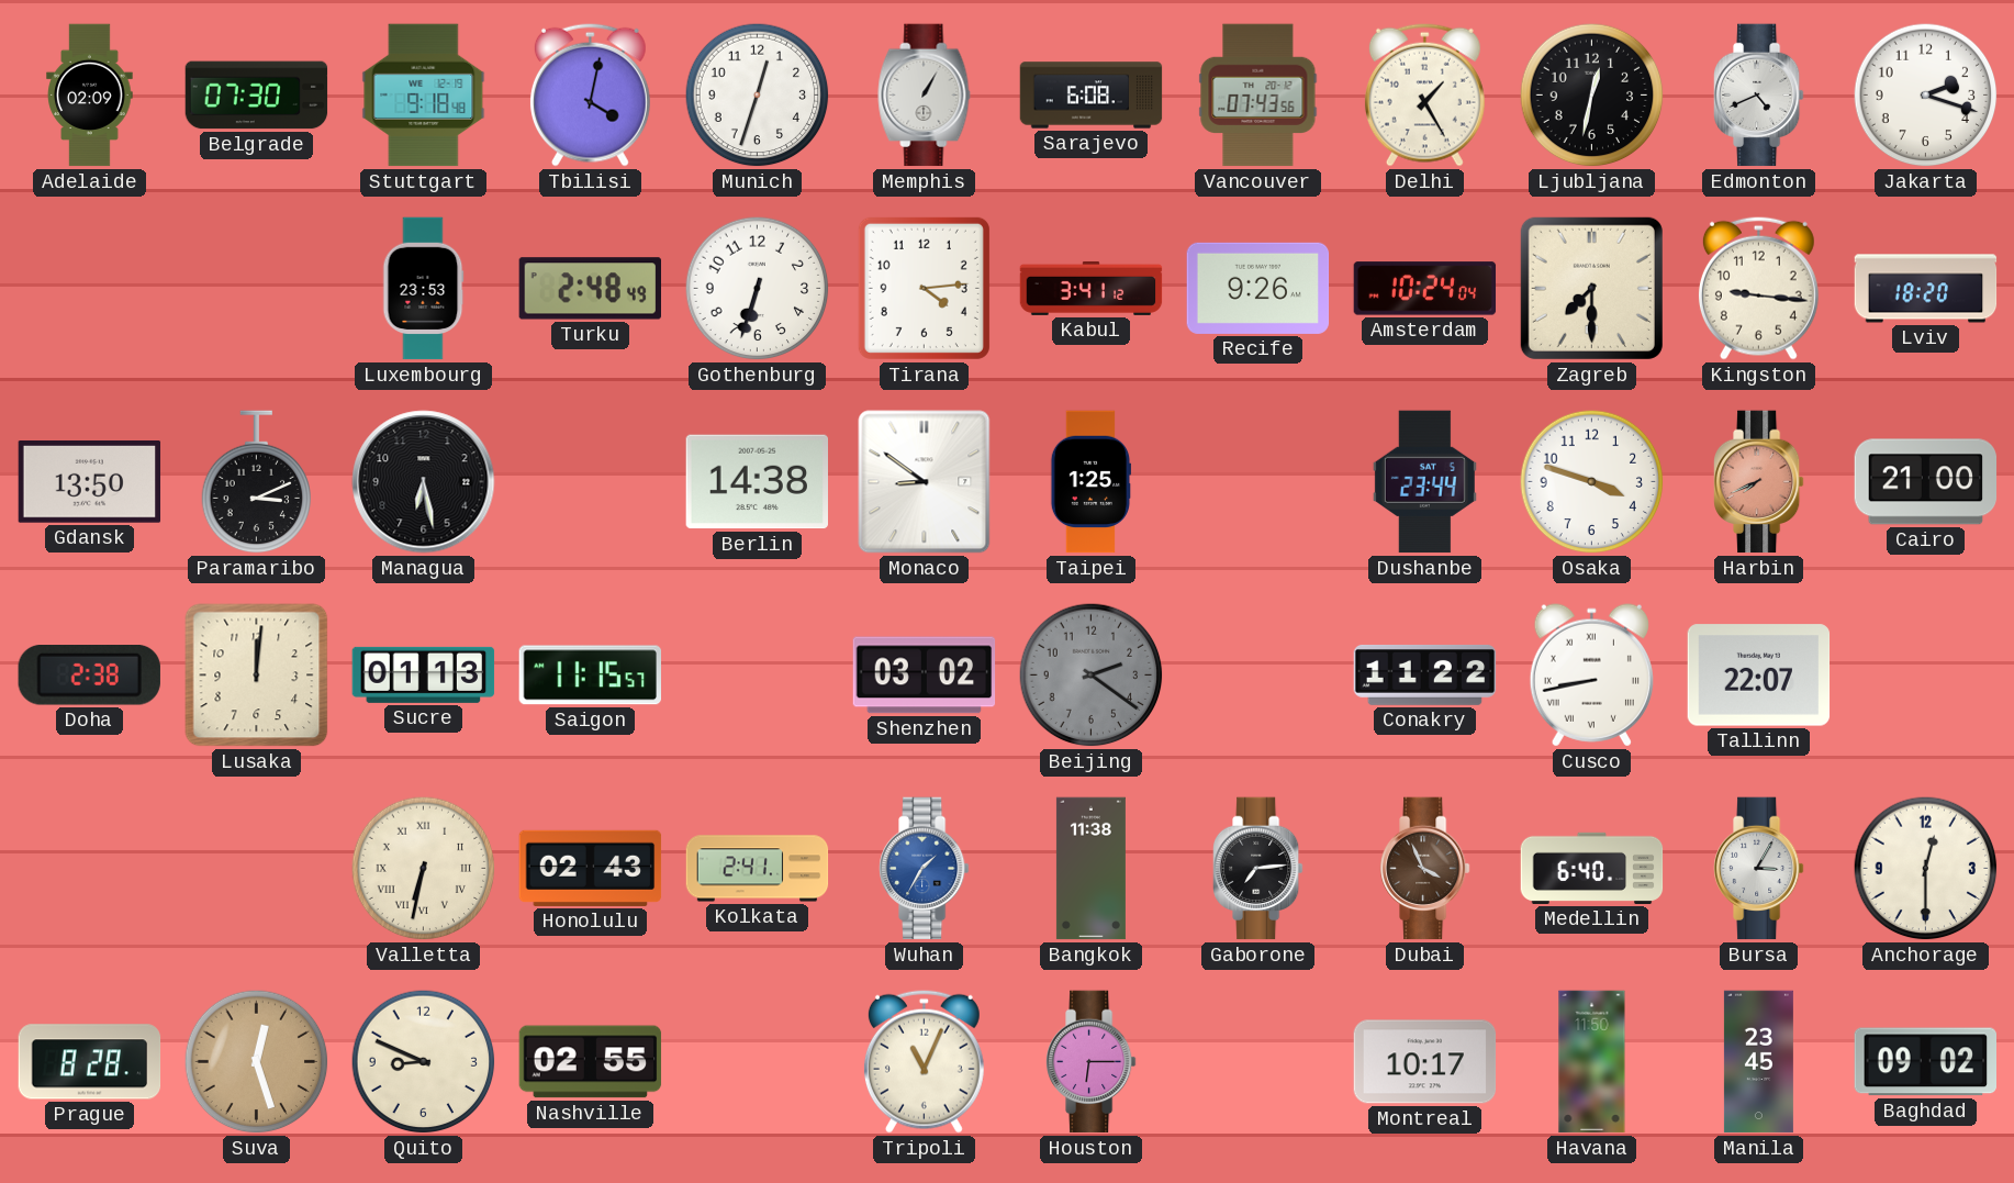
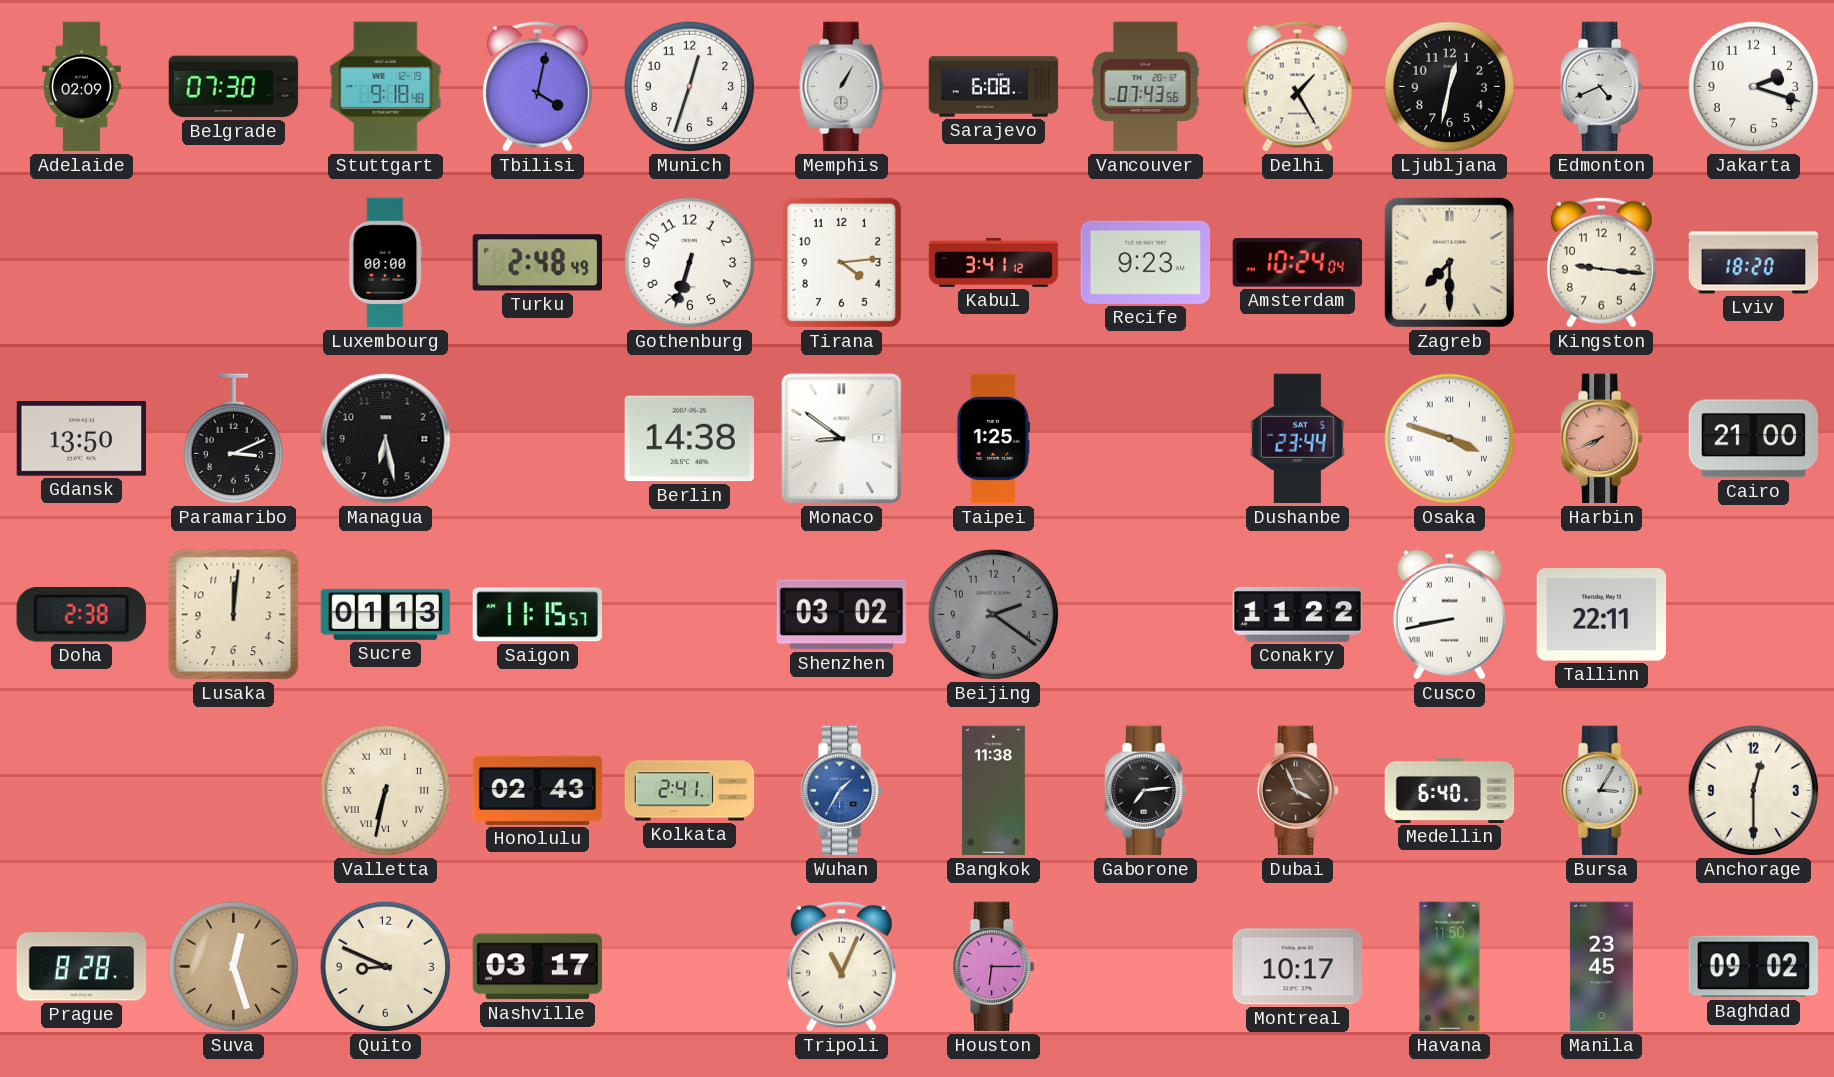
Luxembourg: 23:53 -> 00:00
Recife: 9:26 -> 9:23
Osaka numerals: Arabic -> Roman
Tallinn: 22:07 -> 22:11
Nashville: 02:55 -> 03:17
